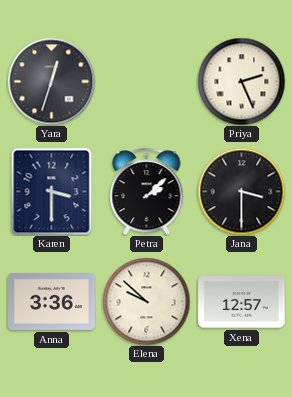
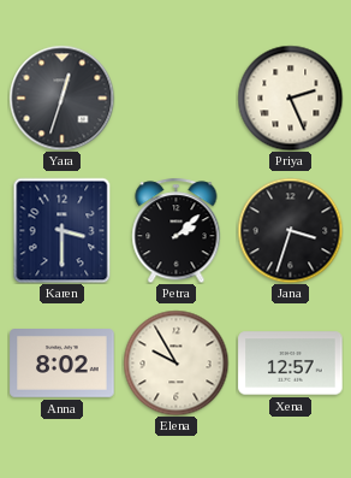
Jana: 3:30 -> 3:33
Anna: 3:36 -> 8:02
Elena: 9:52 -> 9:55
